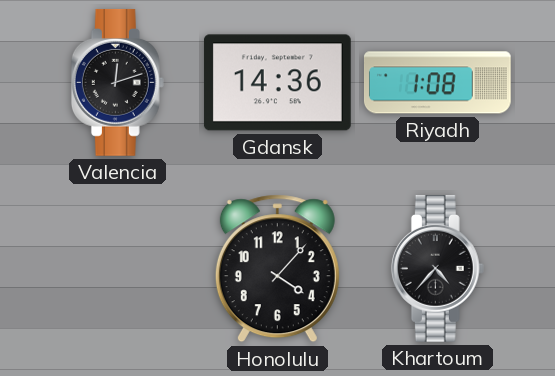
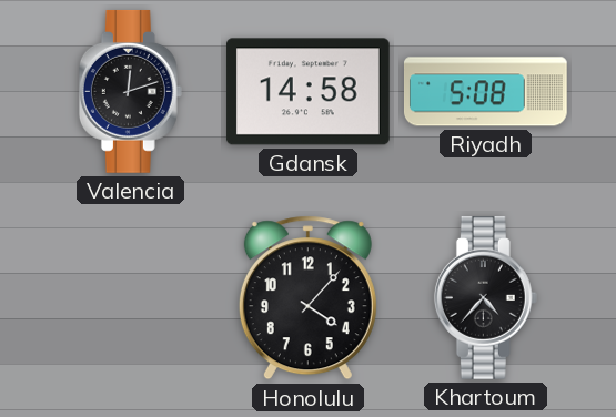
Gdansk: 14:36 -> 14:58
Riyadh: 1:08 -> 5:08
